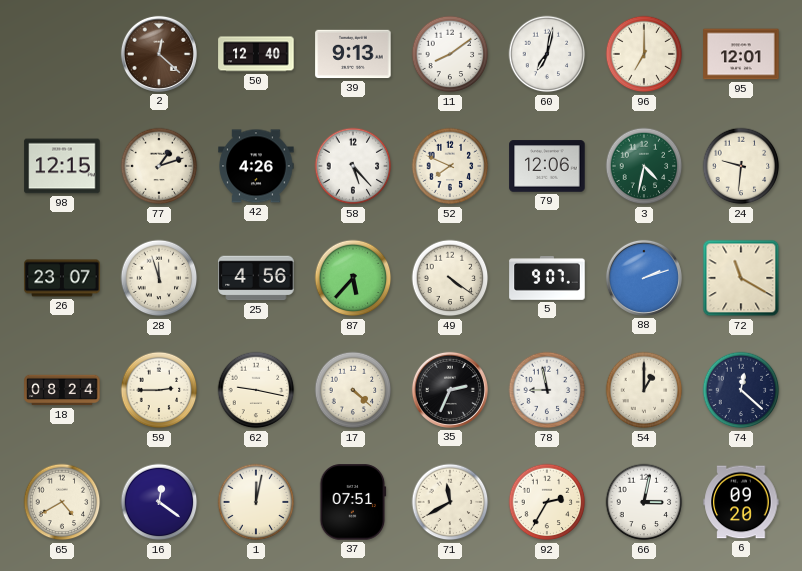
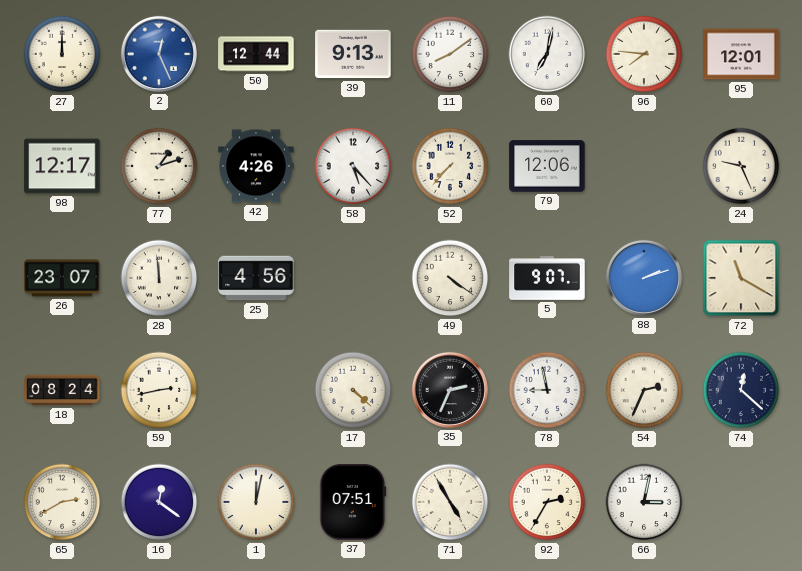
27: none -> 12:00
2: 12:22 -> 12:26
2 dial: brown -> blue
50: 12:40 -> 12:44
96: 7:00 -> 7:46
98: 12:15 -> 12:17
52: 7:49 -> 7:37
3: 4:32 -> none
24: 9:31 -> 9:26
28: 11:57 -> 11:59
87: 5:37 -> none
59: 2:45 -> 2:43
62: 9:17 -> none
54: 1:00 -> 2:34
65: 4:40 -> 2:40
71: 11:40 -> 4:55
6: 09:20 -> none
